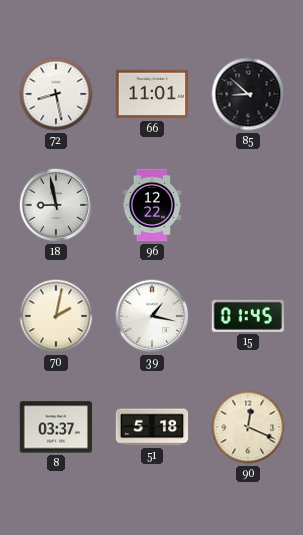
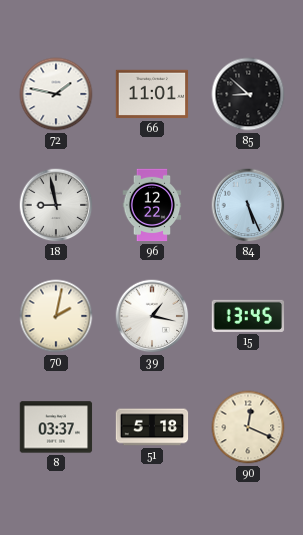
72: 8:28 -> 1:47
84: none -> 5:26
15: 01:45 -> 13:45
